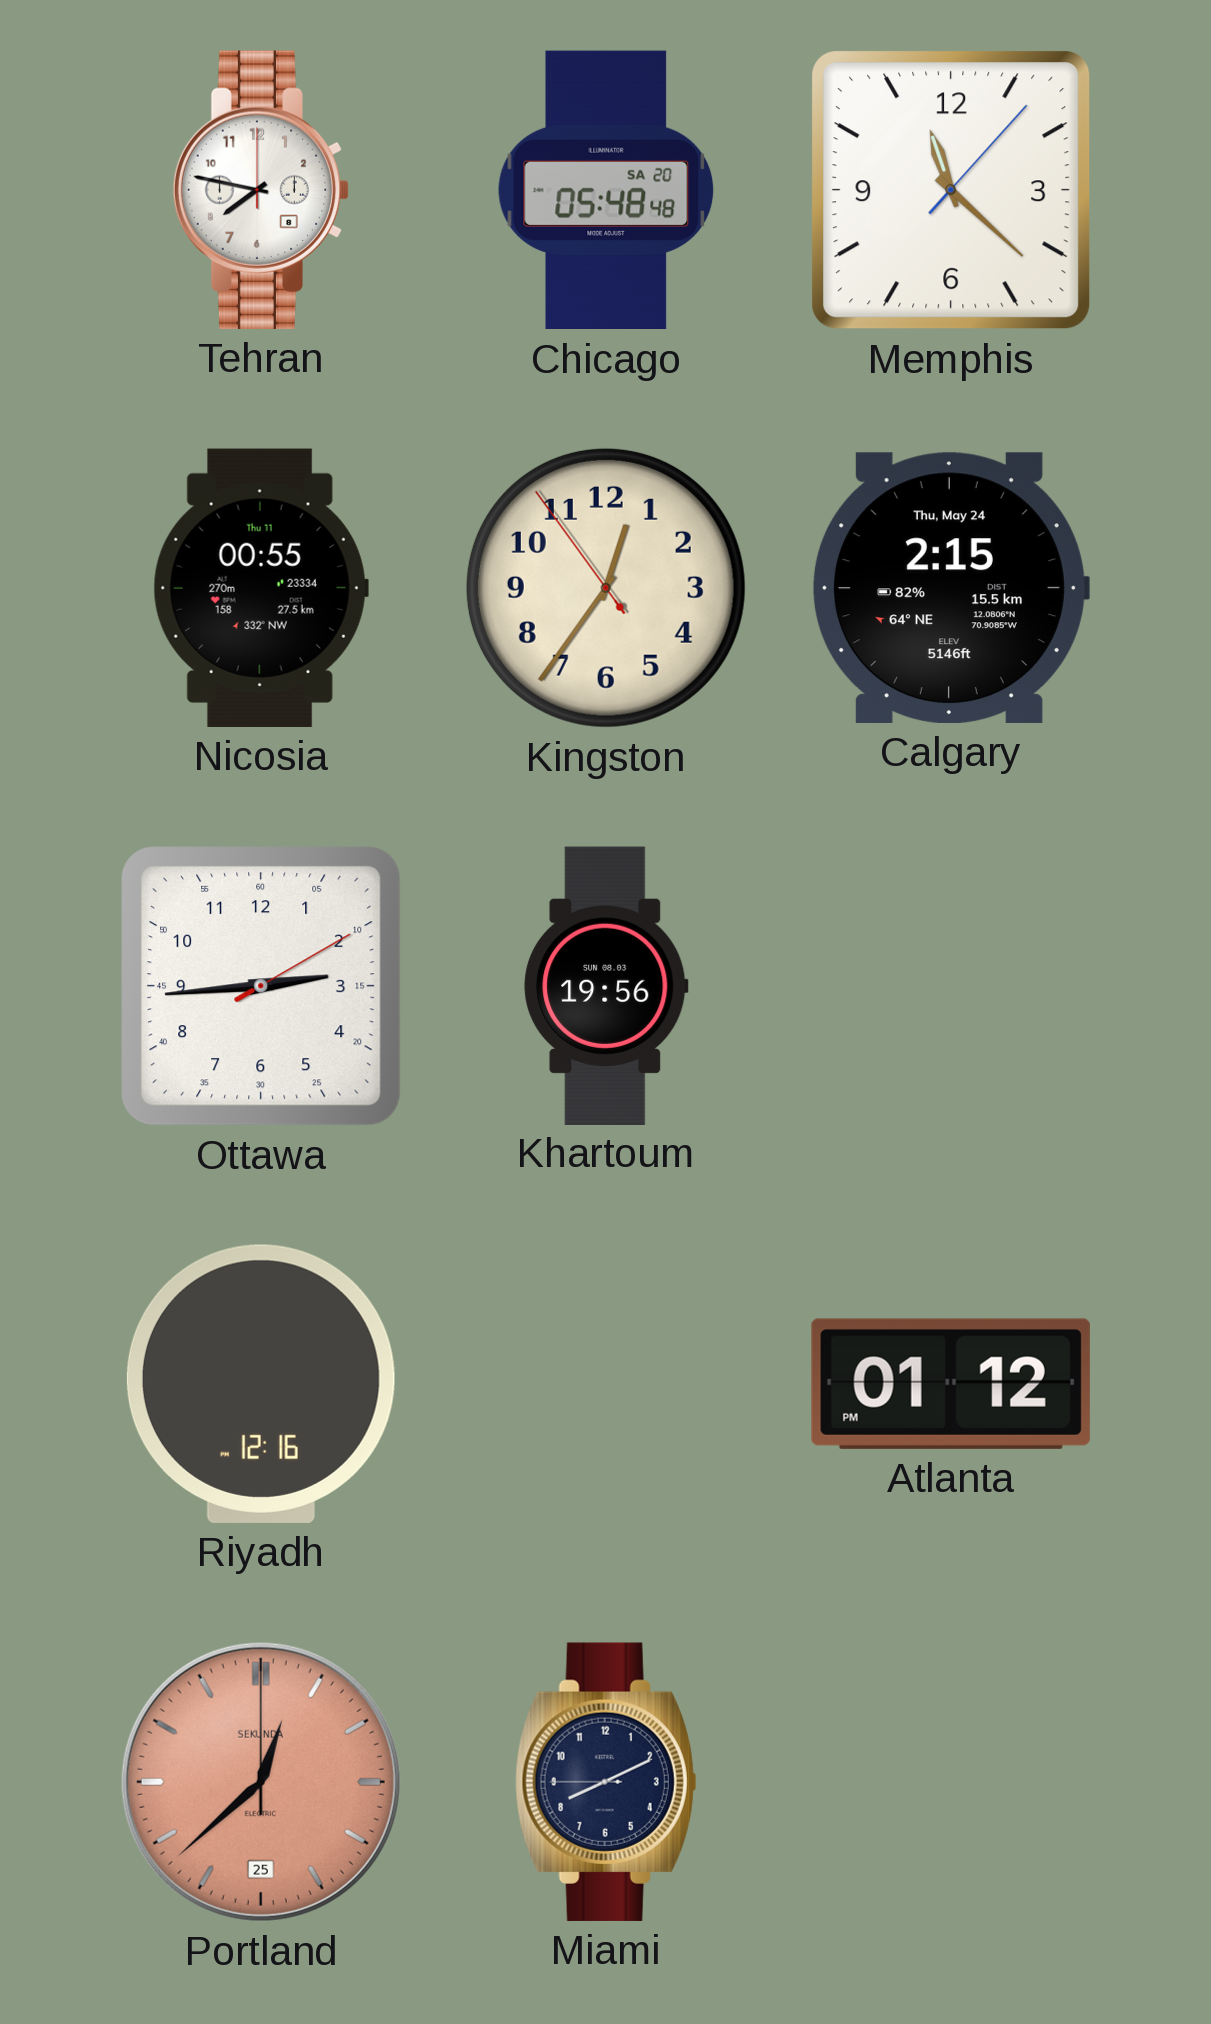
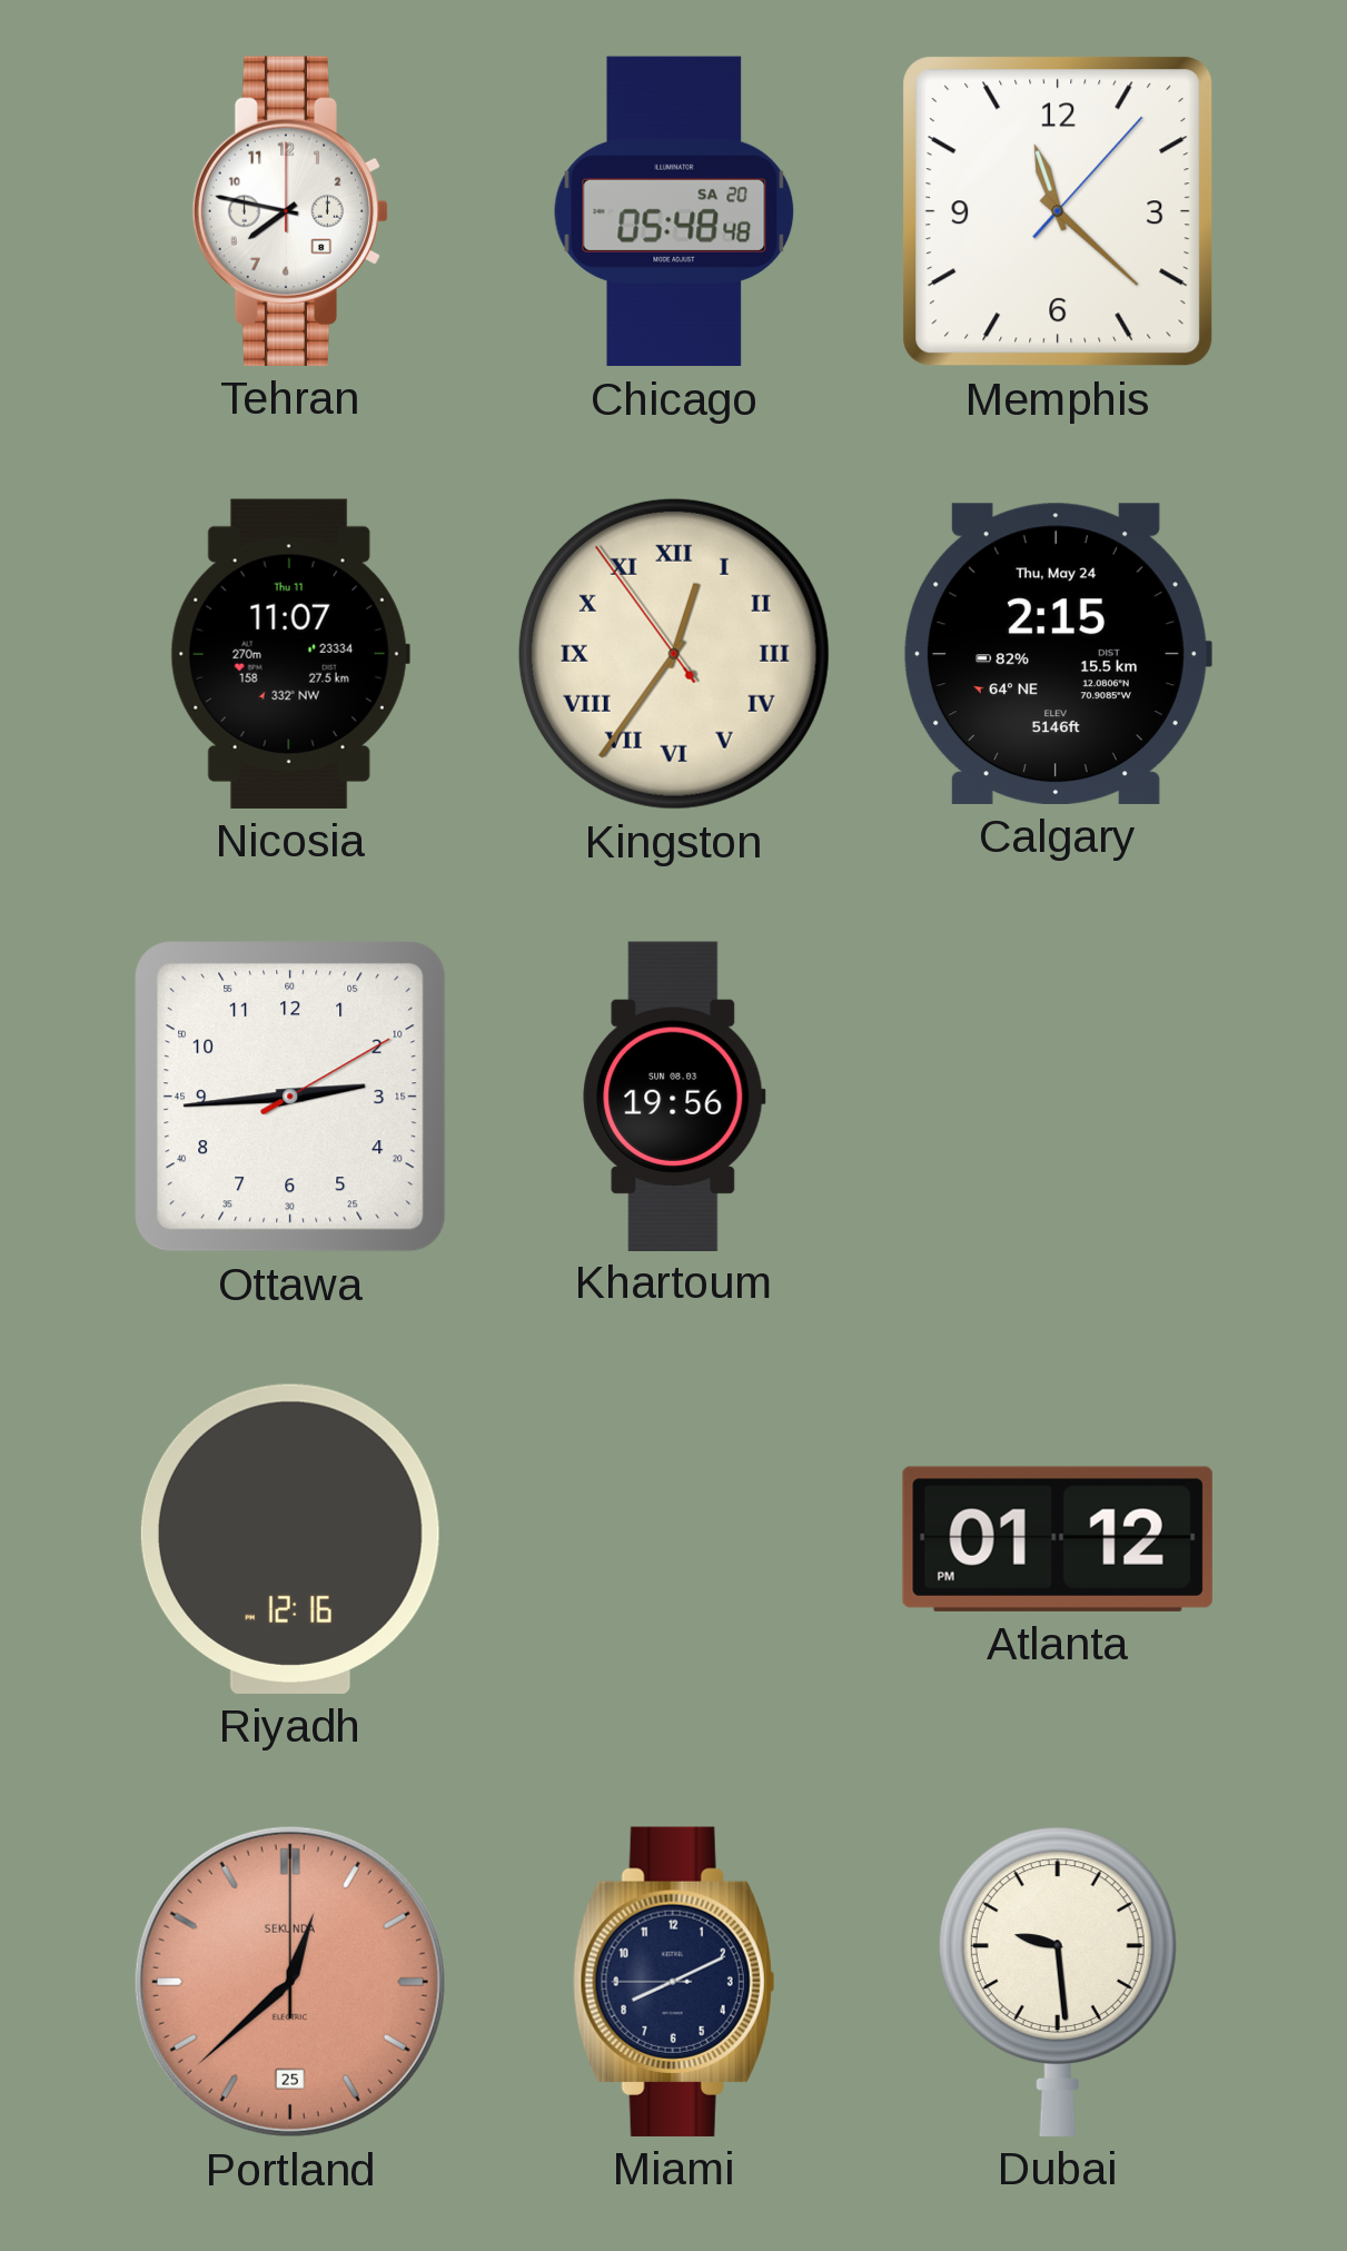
Nicosia: 00:55 -> 11:07
Kingston numerals: Arabic -> Roman
Dubai: none -> 9:29
